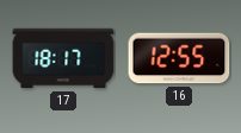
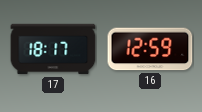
16: 12:55 -> 12:59
